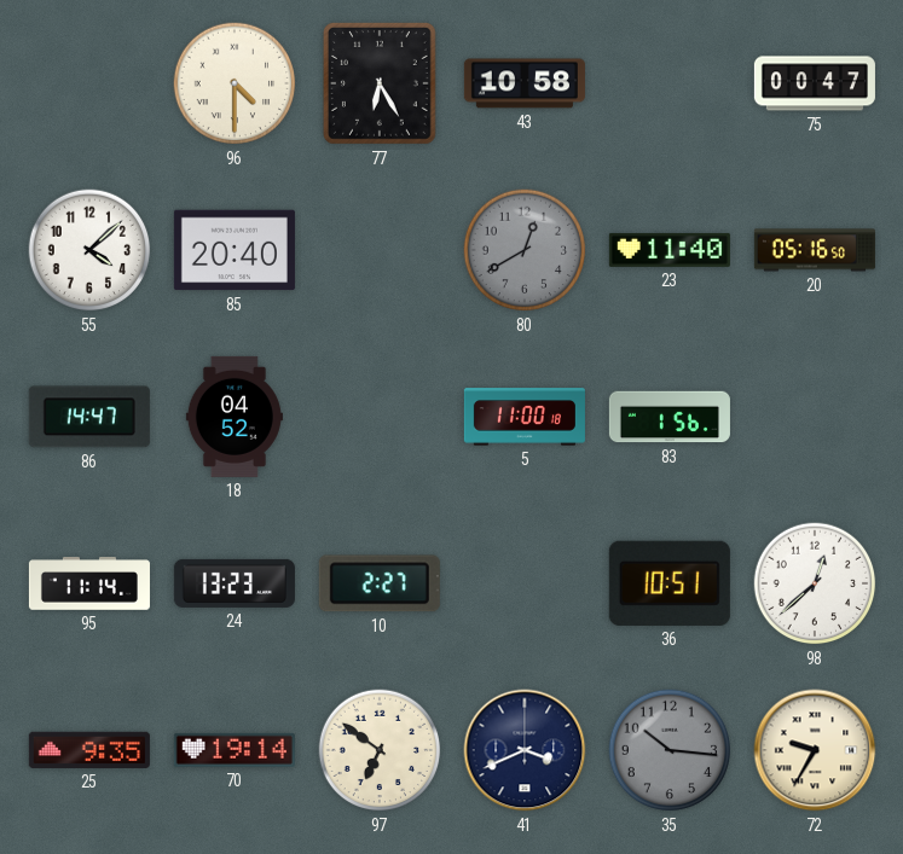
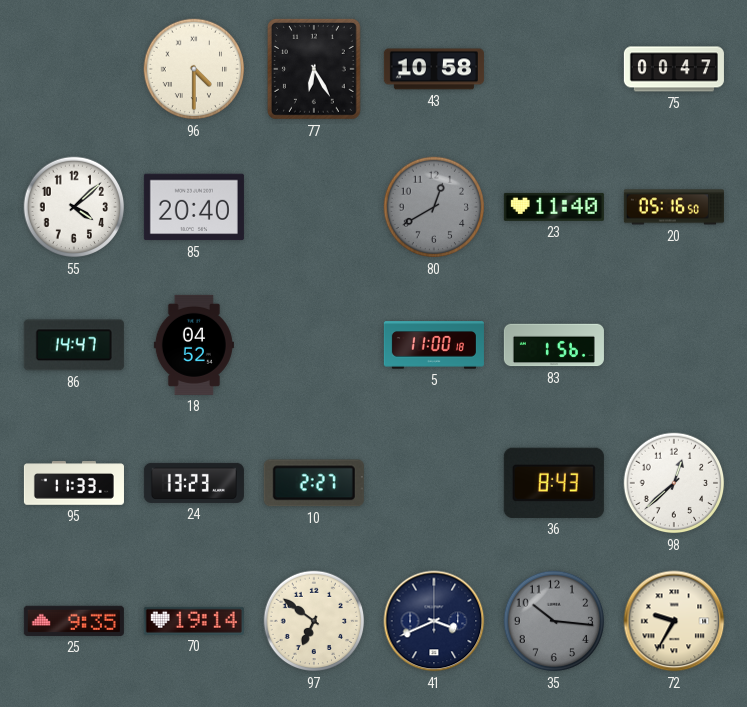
95: 11:14 -> 11:33
36: 10:51 -> 8:43
